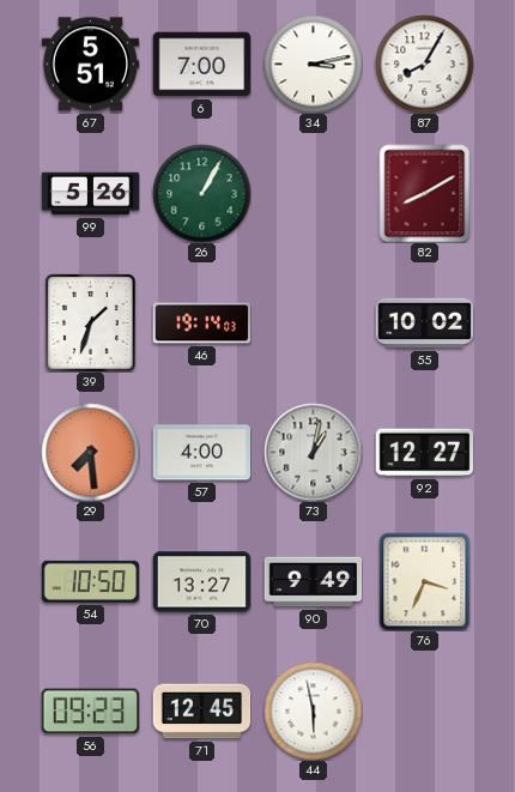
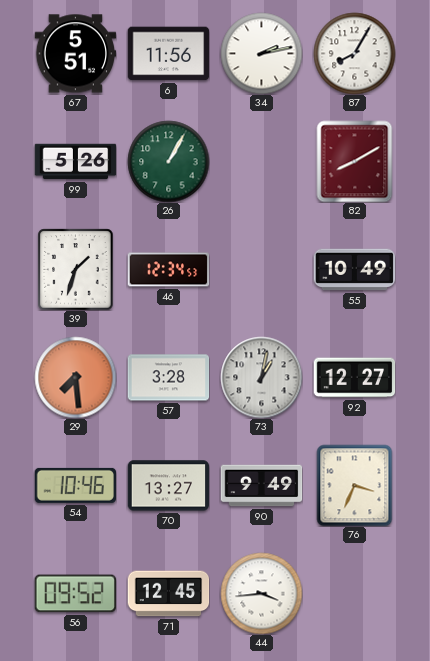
6: 7:00 -> 11:56
34: 3:13 -> 2:13
46: 19:14 -> 12:34
55: 10:02 -> 10:49
57: 4:00 -> 3:28
54: 10:50 -> 10:46
56: 09:23 -> 09:52
44: 5:58 -> 3:44
